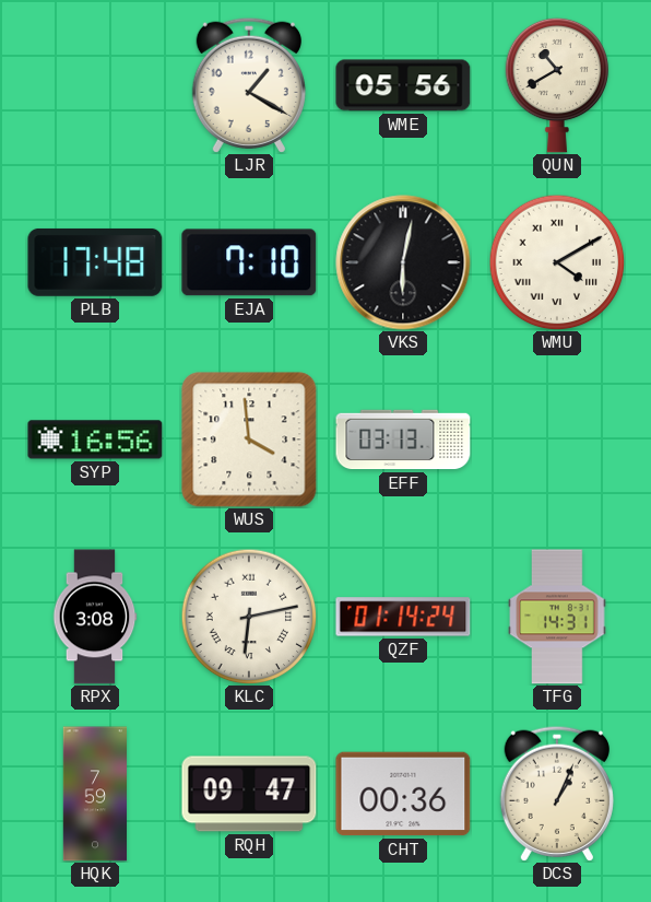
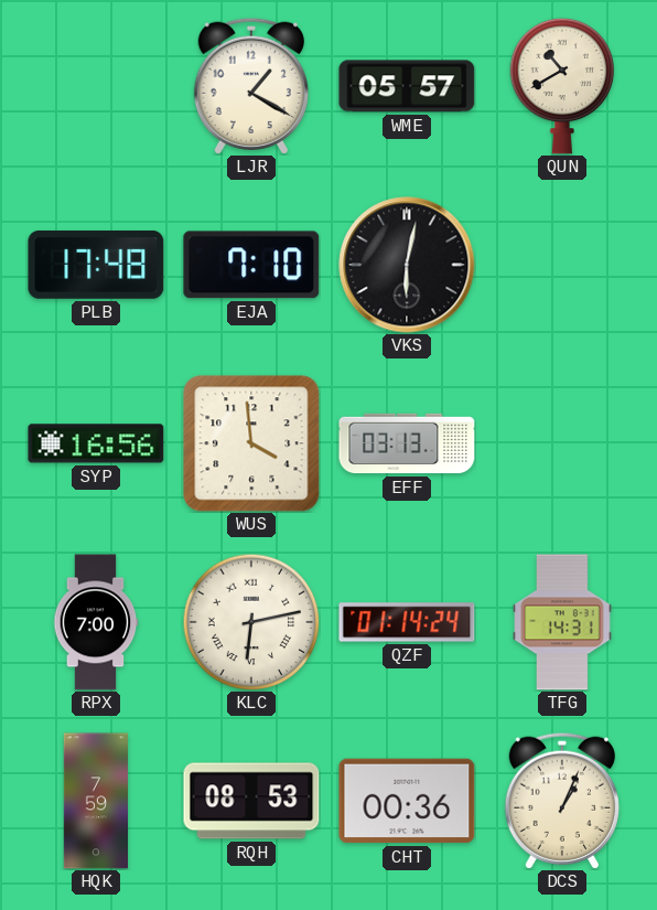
WME: 05:56 -> 05:57
WMU: 4:10 -> none
RPX: 3:08 -> 7:00
RQH: 09:47 -> 08:53
